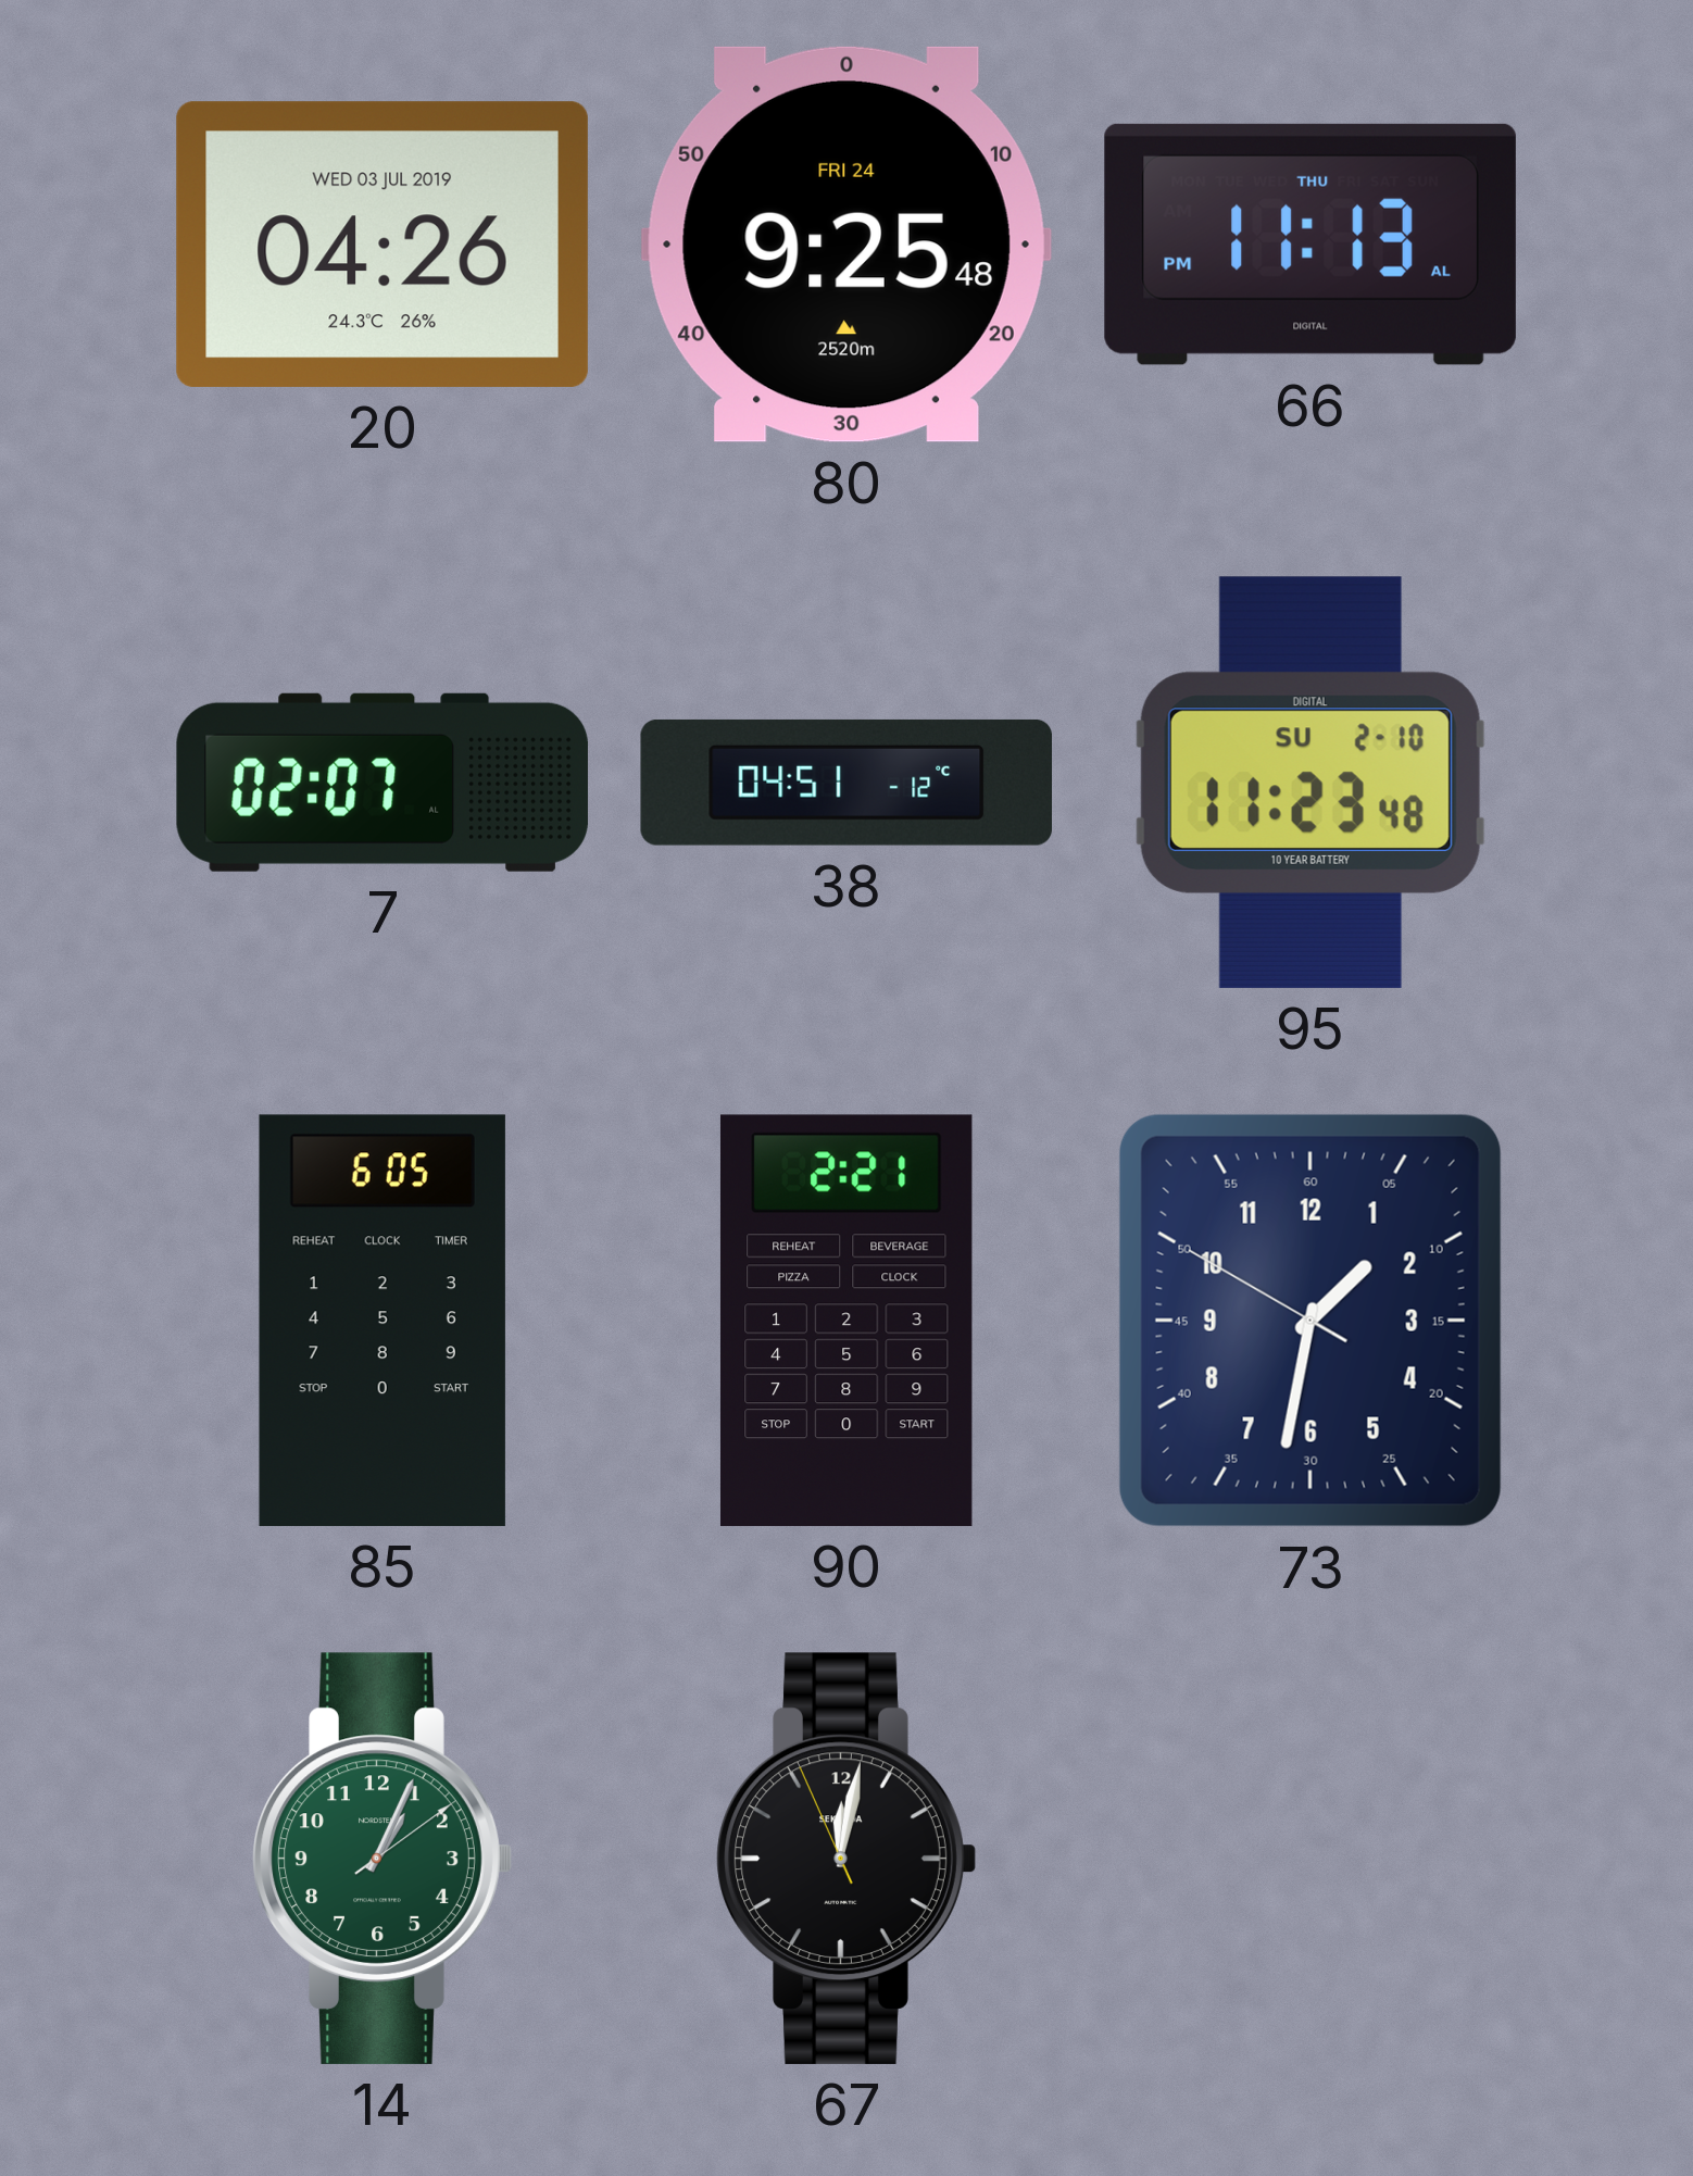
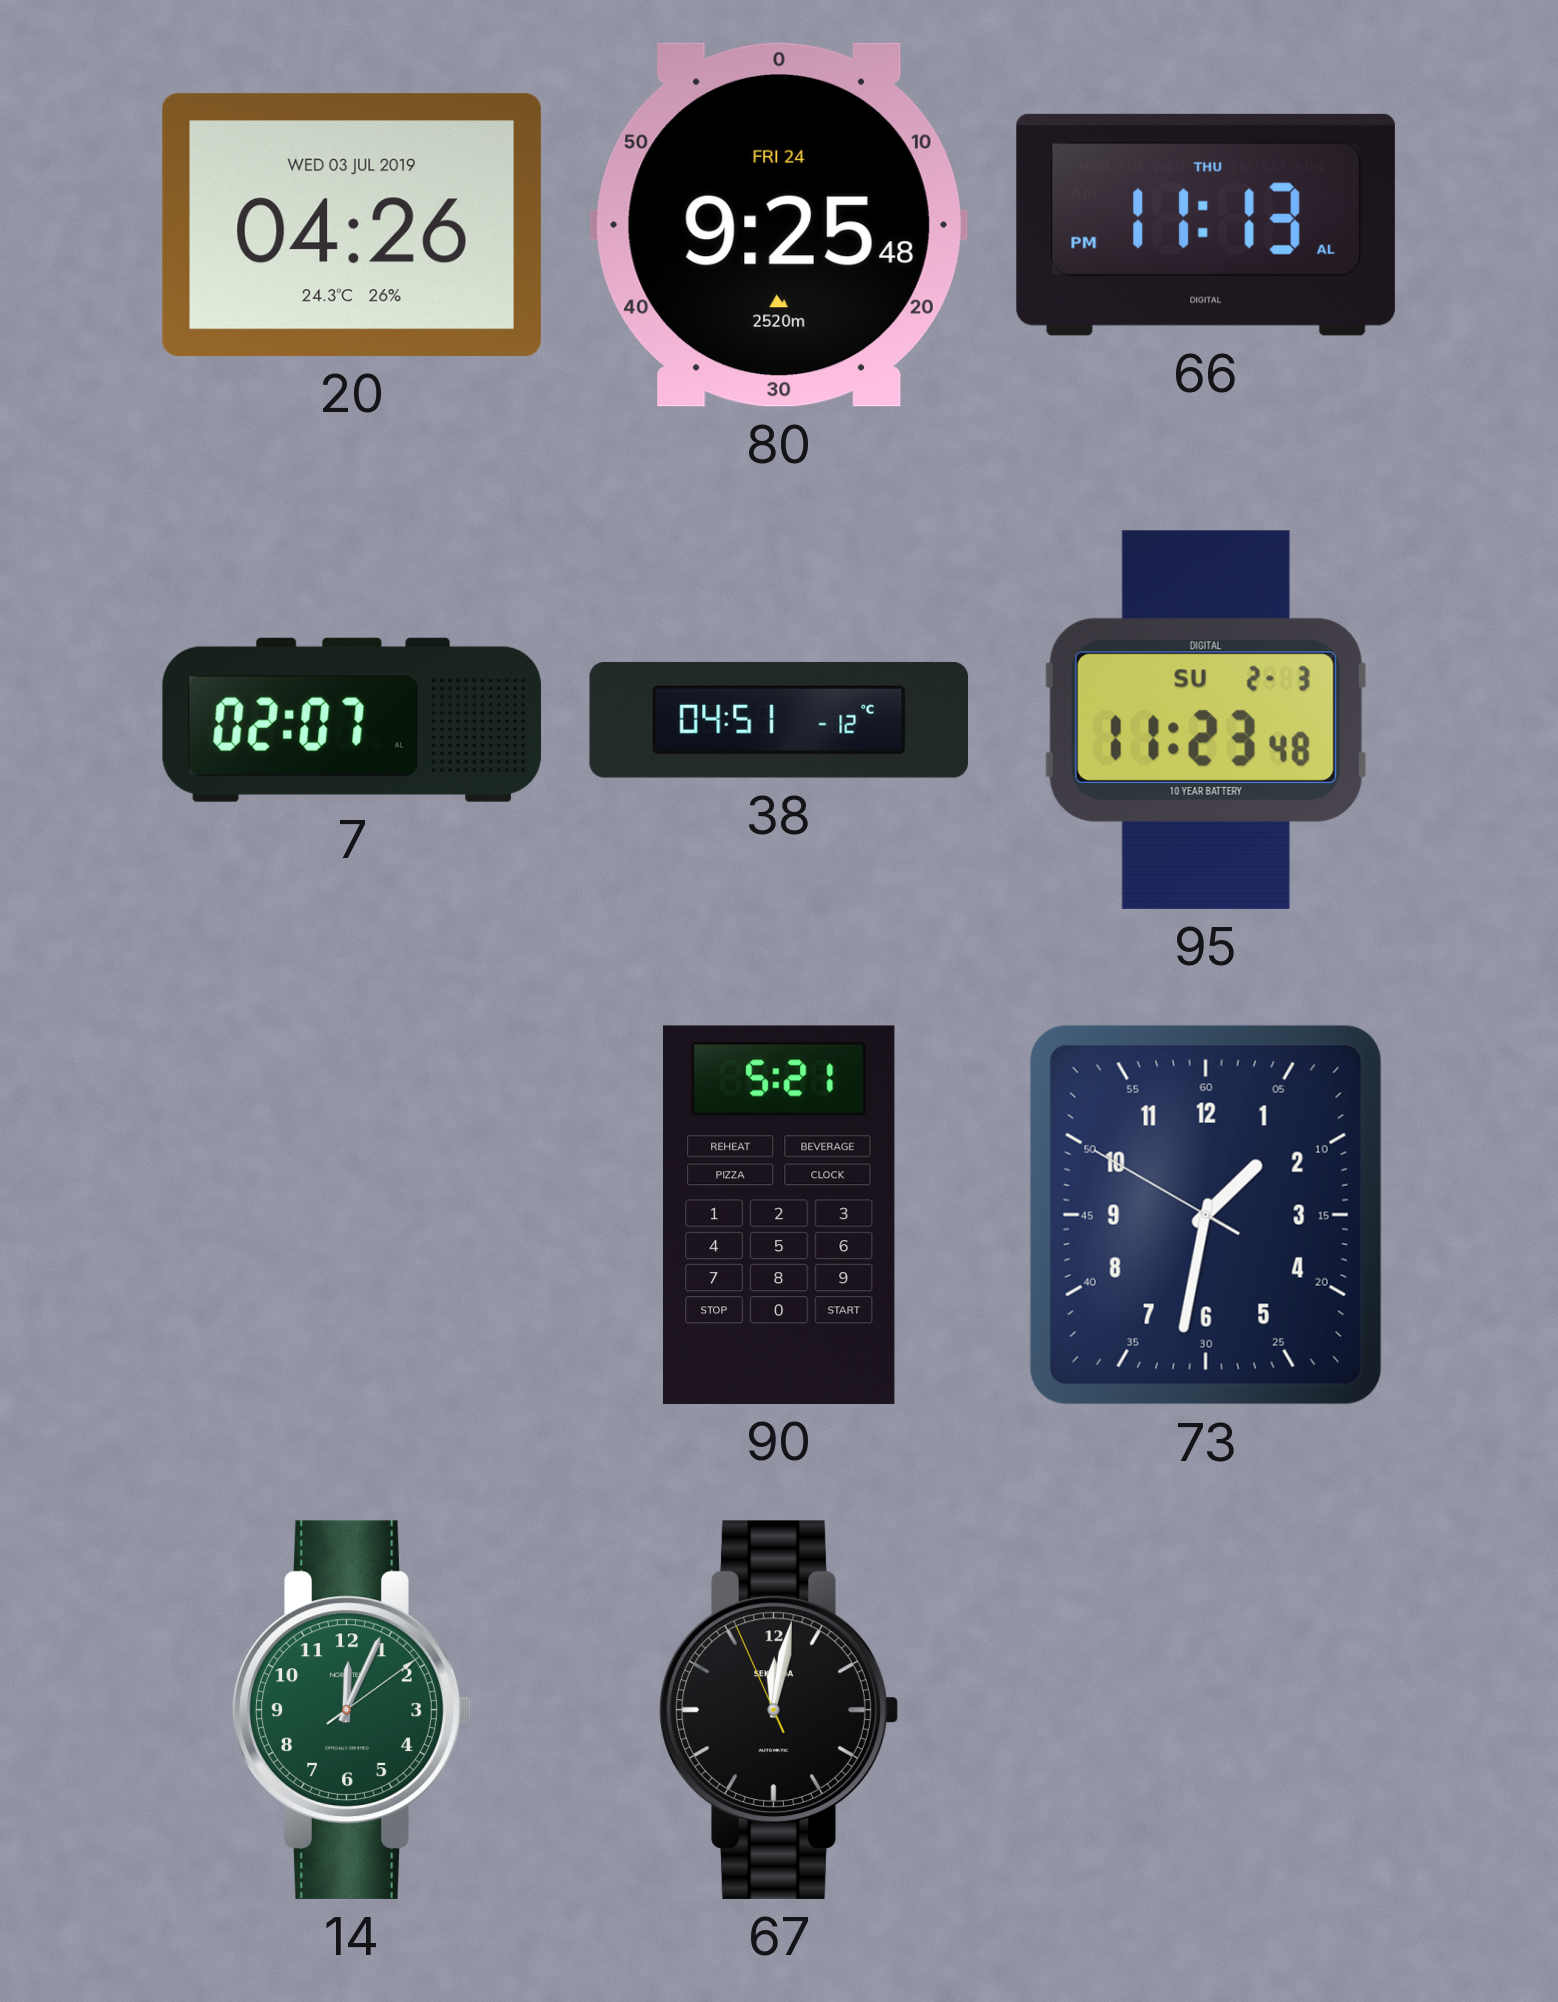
95 date: SU 2-10 -> SU 2-3
85: 6:05 -> none
90: 2:21 -> 5:21
14: 1:04 -> 12:04
